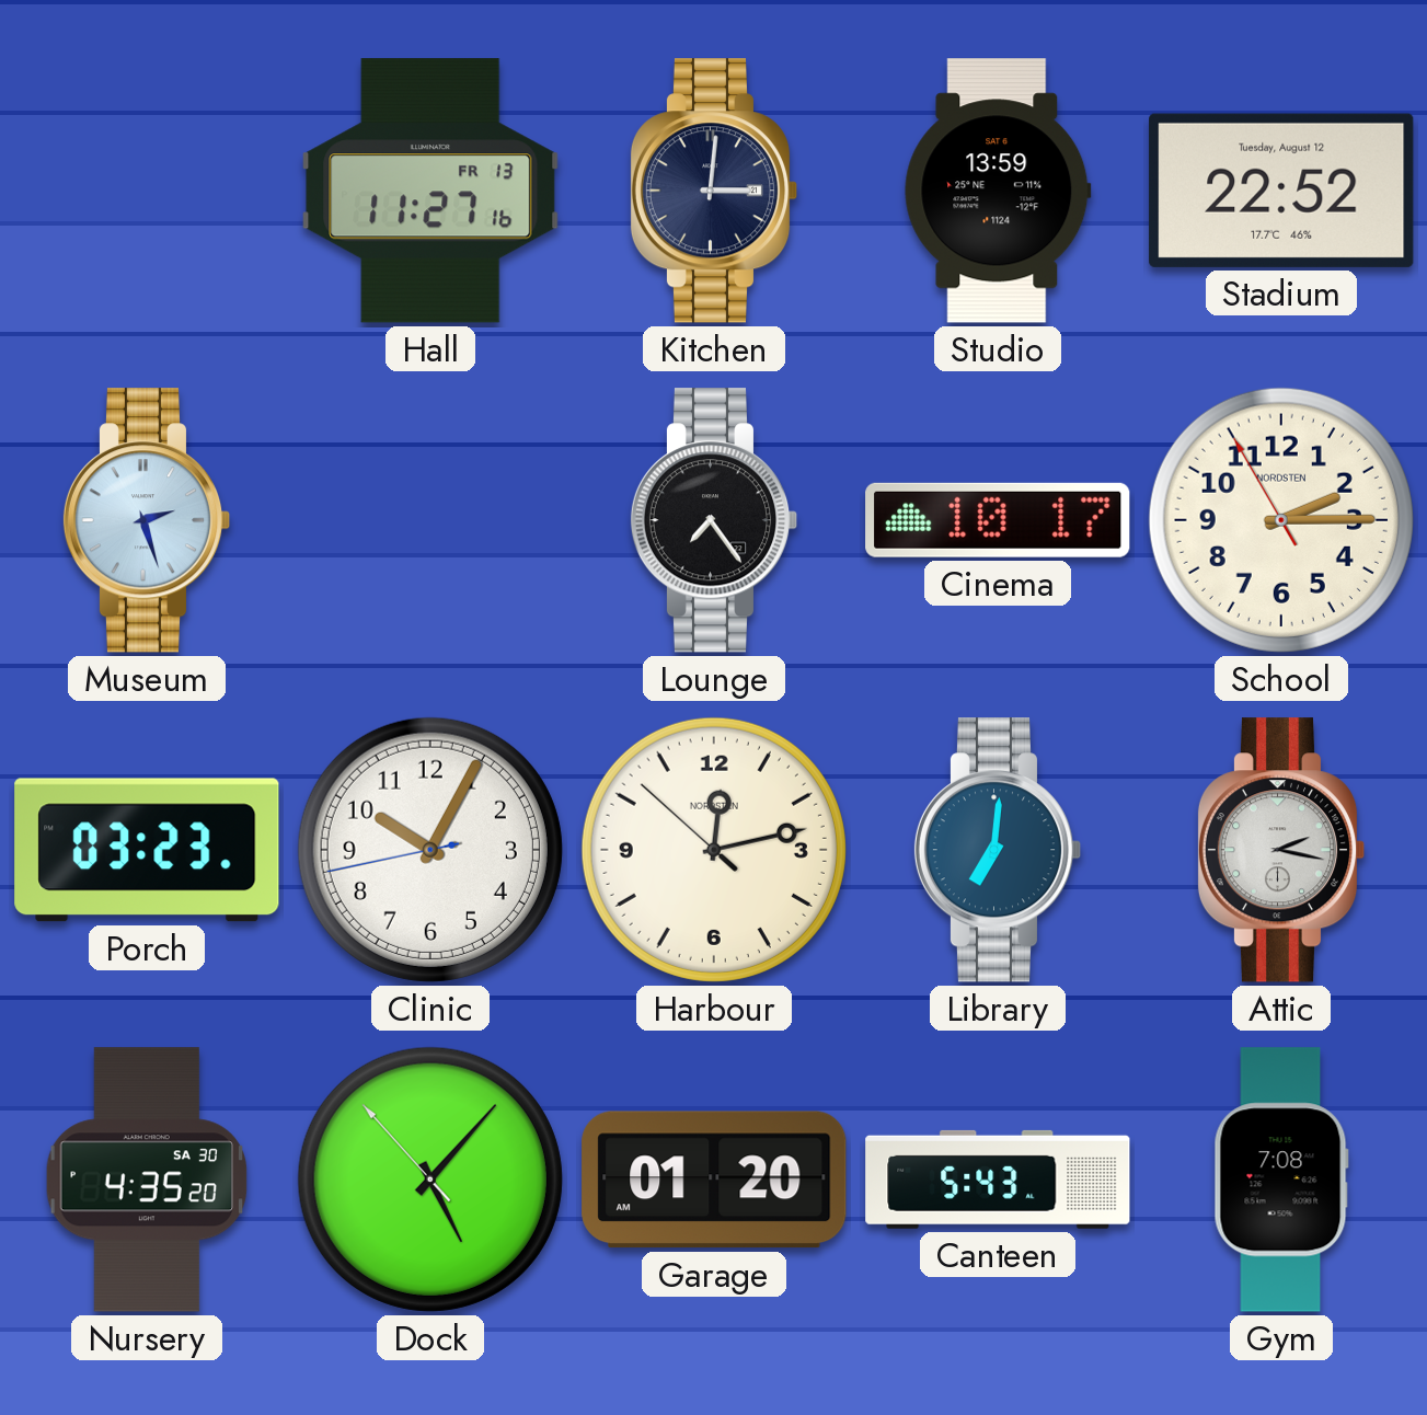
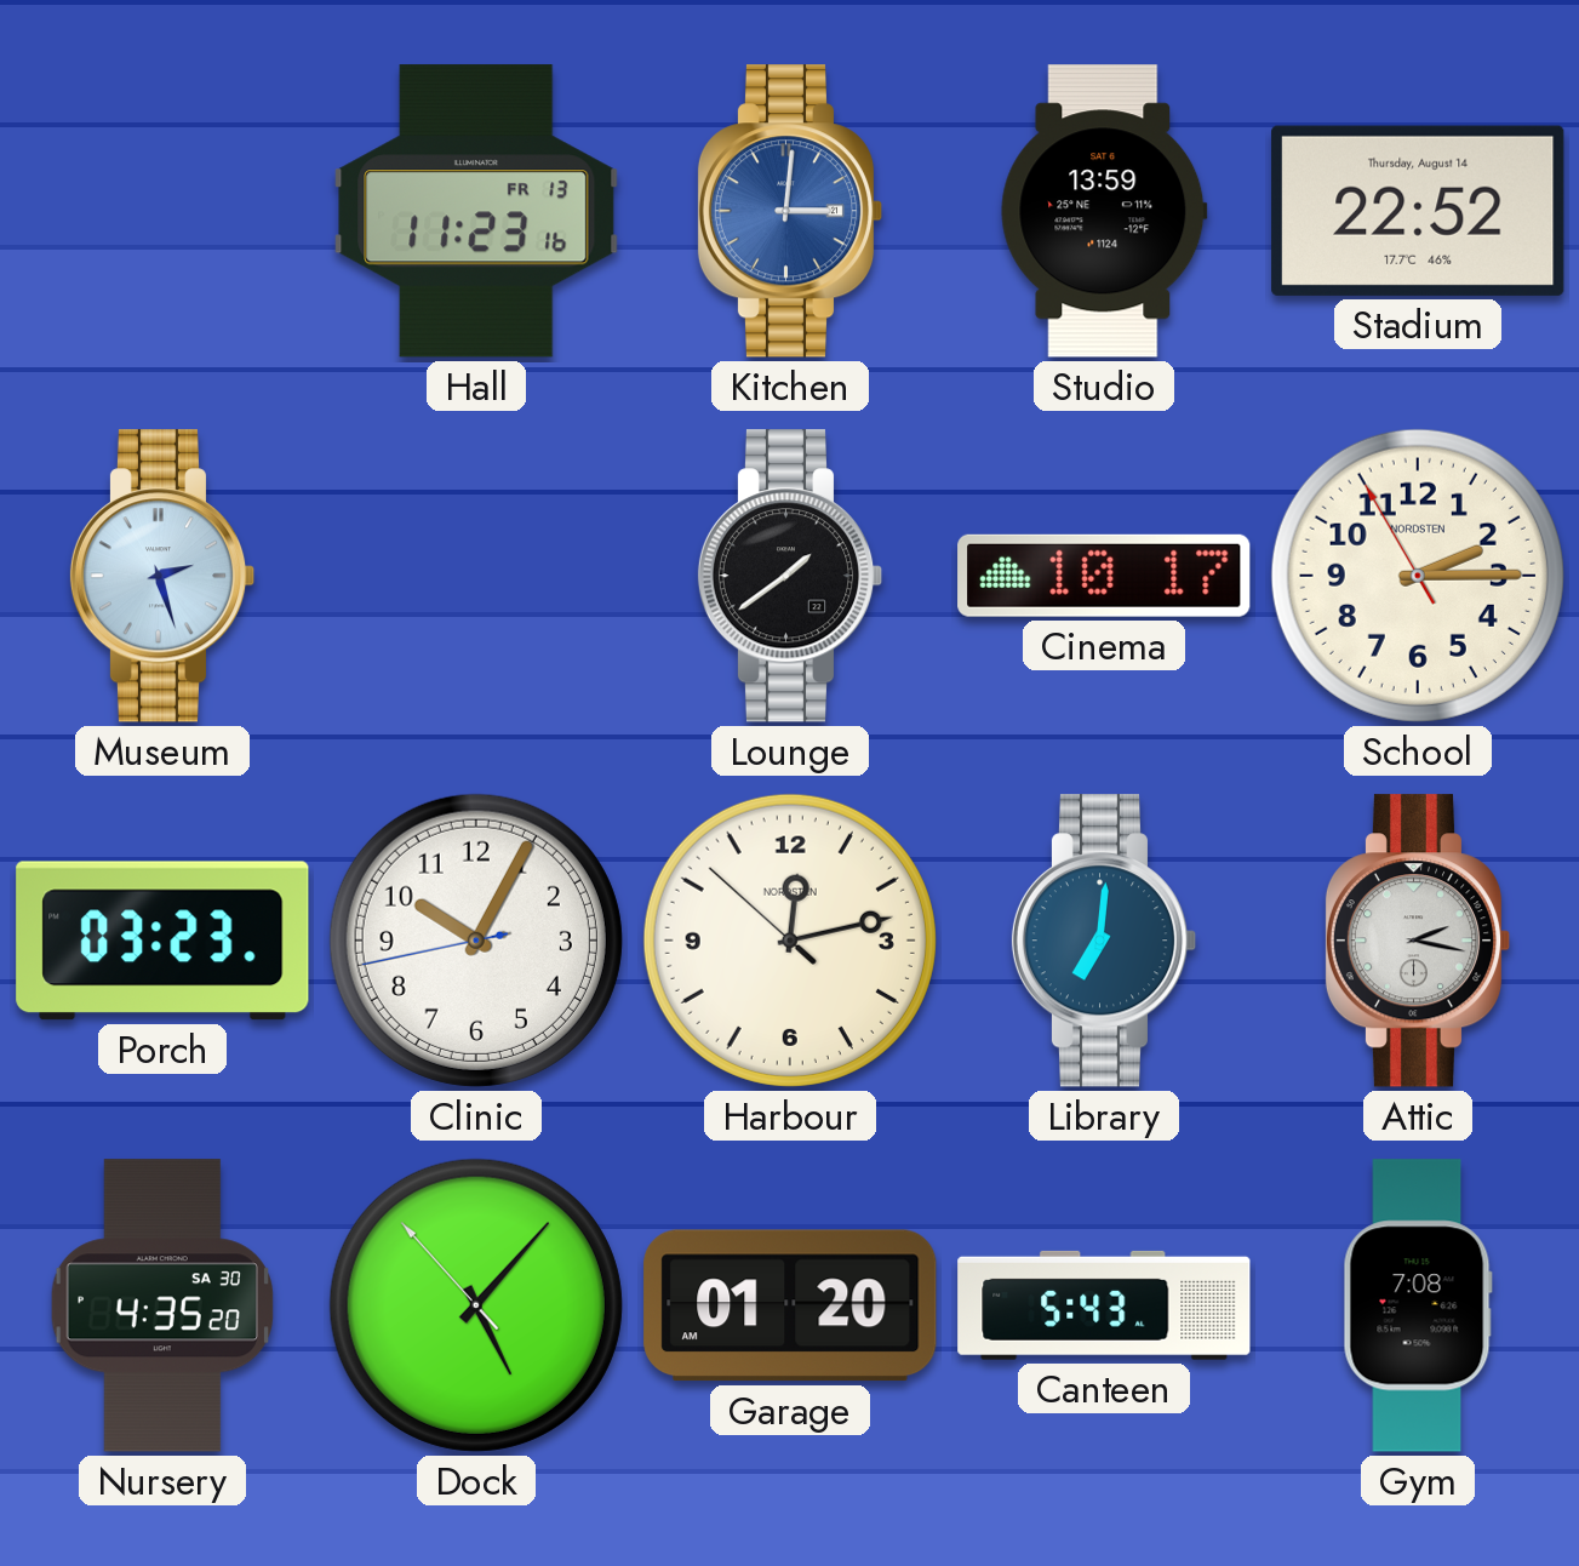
Hall: 11:27 -> 11:23
Kitchen dial: navy -> blue
Stadium date: Tuesday, August 12 -> Thursday, August 14
Lounge: 7:24 -> 1:39
